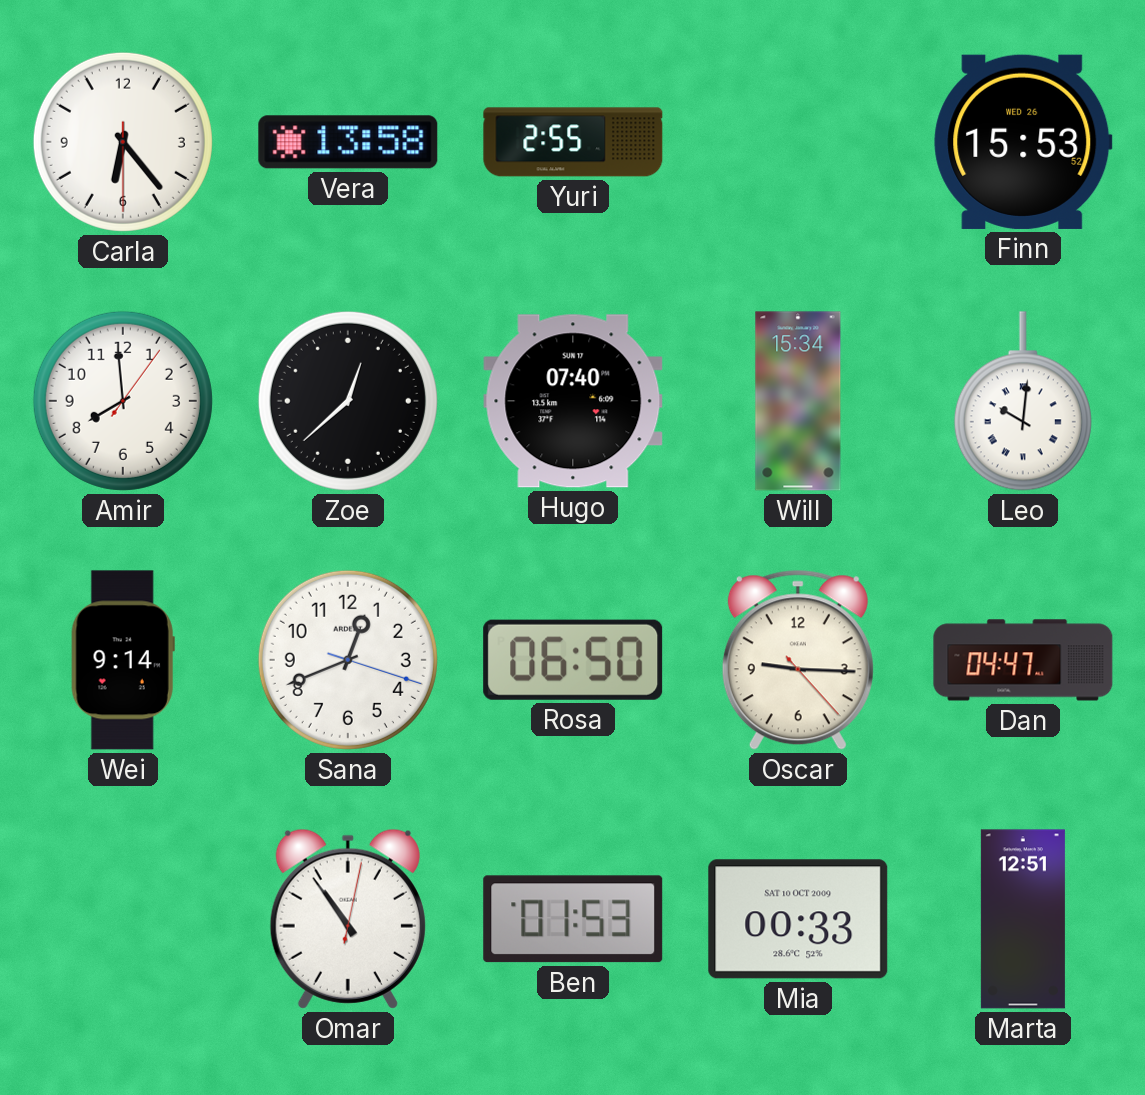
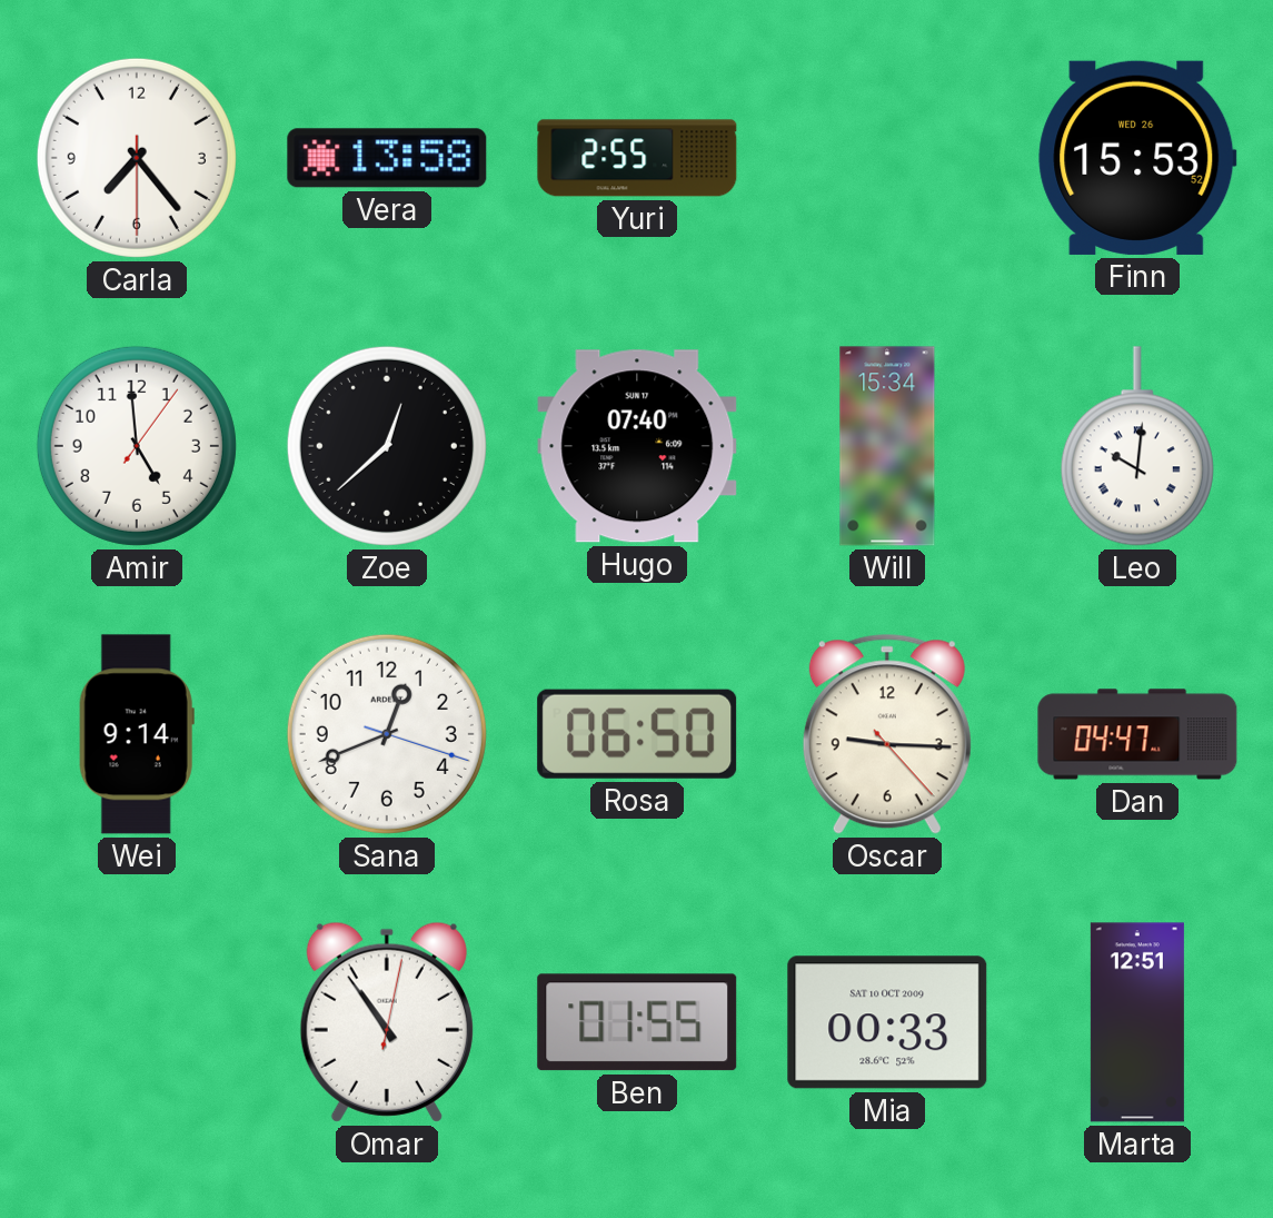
Carla: 6:23 -> 7:23
Amir: 7:59 -> 4:59
Ben: 01:53 -> 01:55
